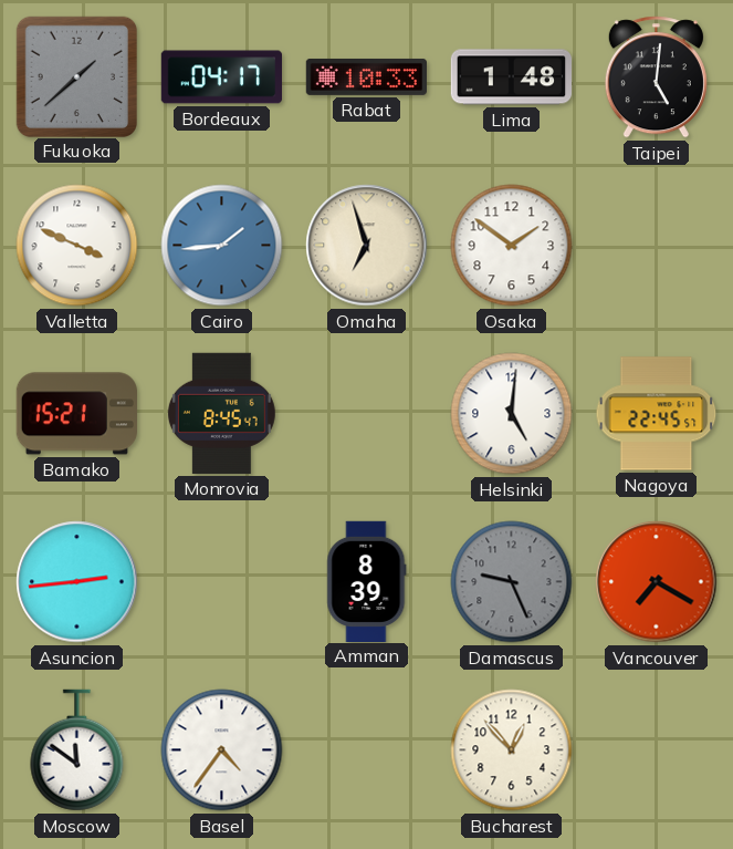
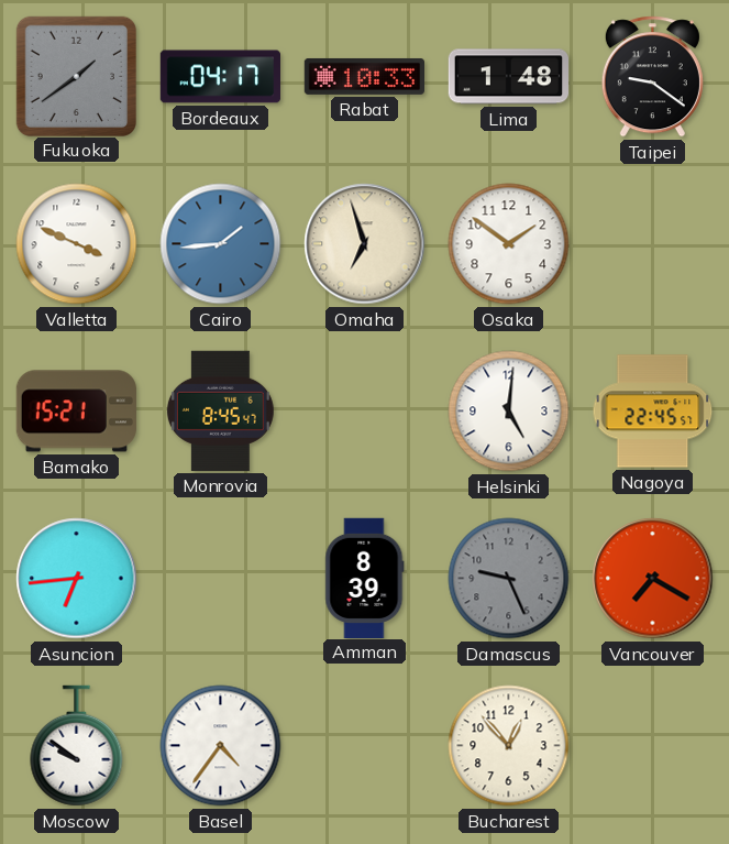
Fukuoka: 1:38 -> 1:39
Taipei: 5:01 -> 9:21
Asuncion: 2:44 -> 6:44
Moscow: 11:51 -> 9:51
